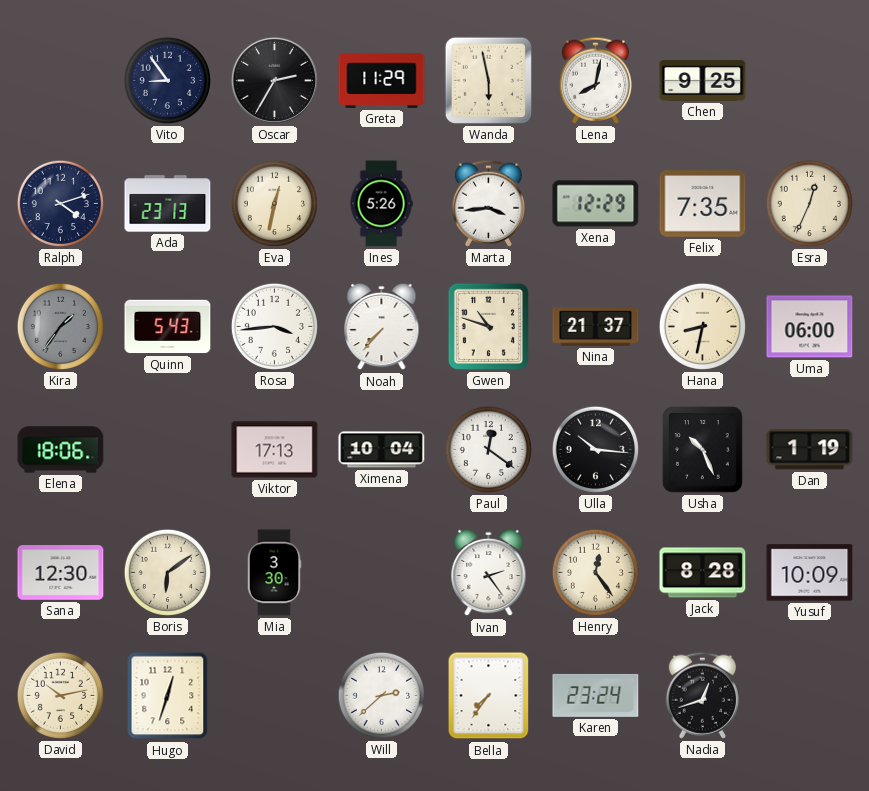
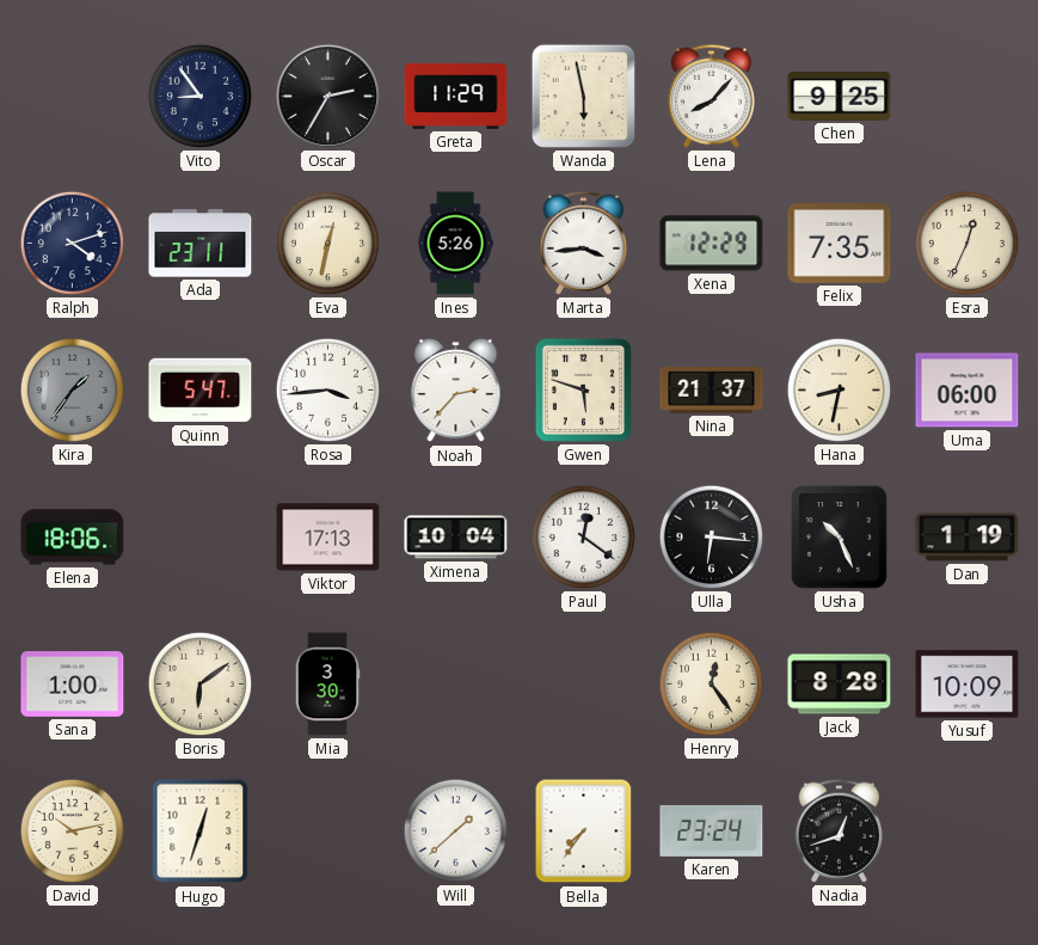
Lena: 8:02 -> 8:07
Ada: 23:13 -> 23:11
Quinn: 5:43 -> 5:47
Noah: 7:37 -> 2:37
Gwen: 10:48 -> 5:48
Ulla: 10:16 -> 6:16
Sana: 12:30 -> 1:00
Ivan: 2:24 -> none
Will: 2:38 -> 1:38
